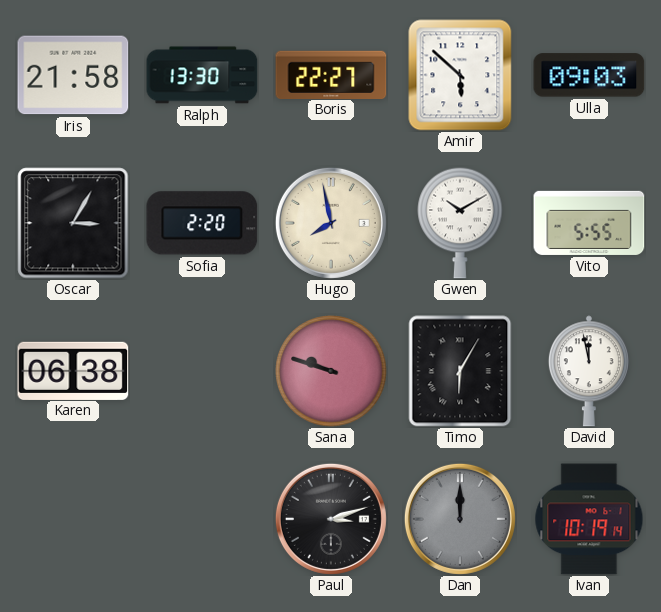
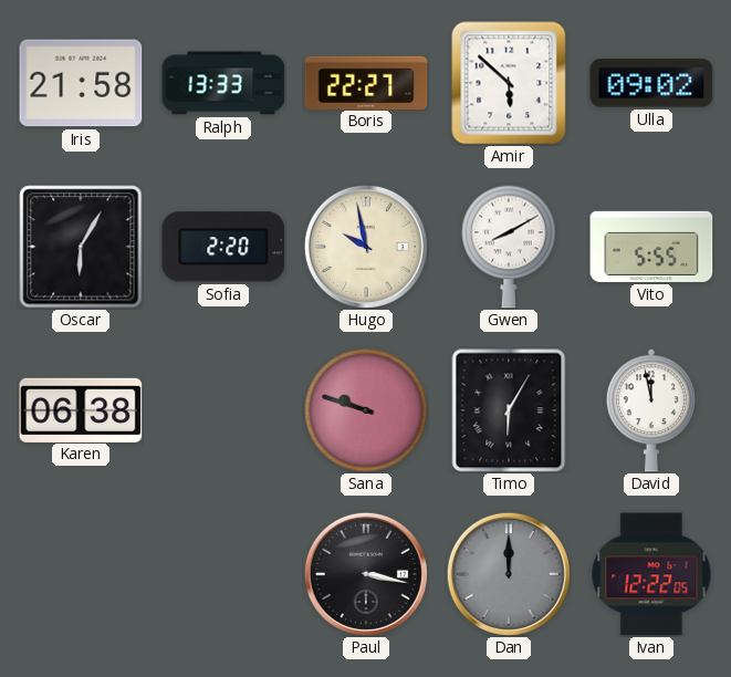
Ralph: 13:30 -> 13:33
Ulla: 09:03 -> 09:02
Oscar: 3:05 -> 6:05
Hugo: 7:58 -> 9:58
Gwen: 10:10 -> 8:10
Paul: 3:12 -> 3:17
Ivan: 10:19 -> 12:22
